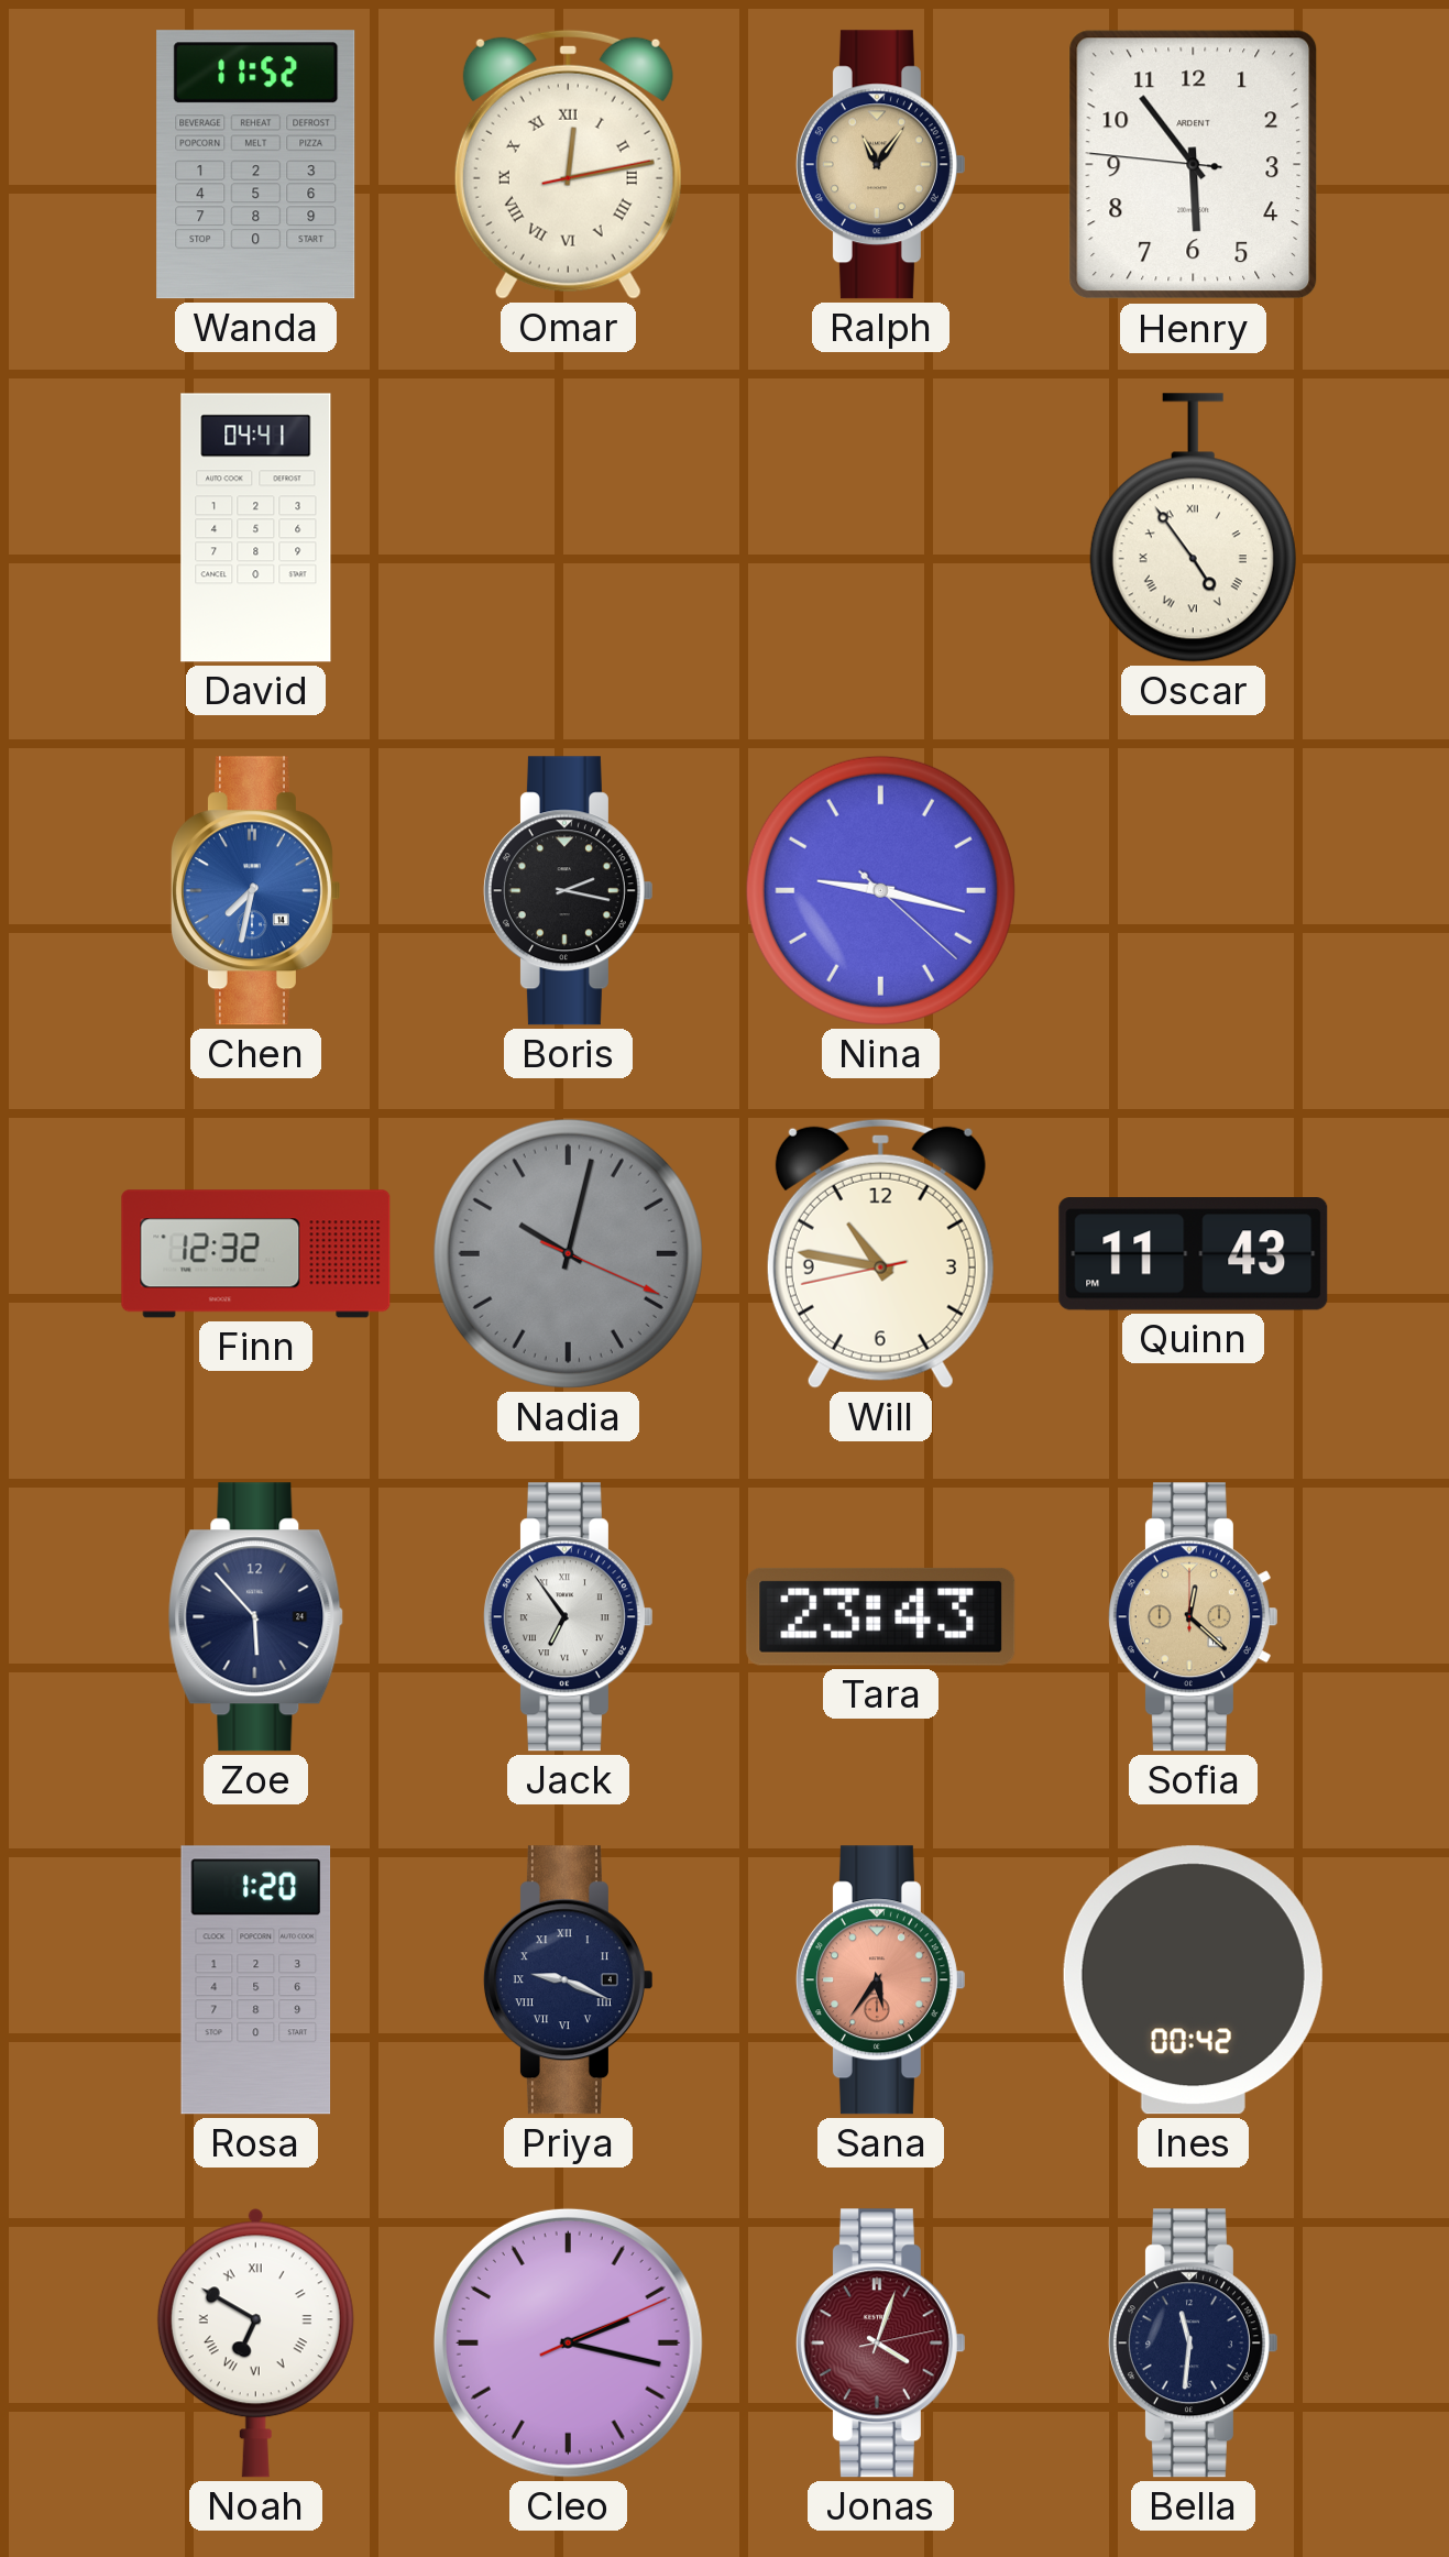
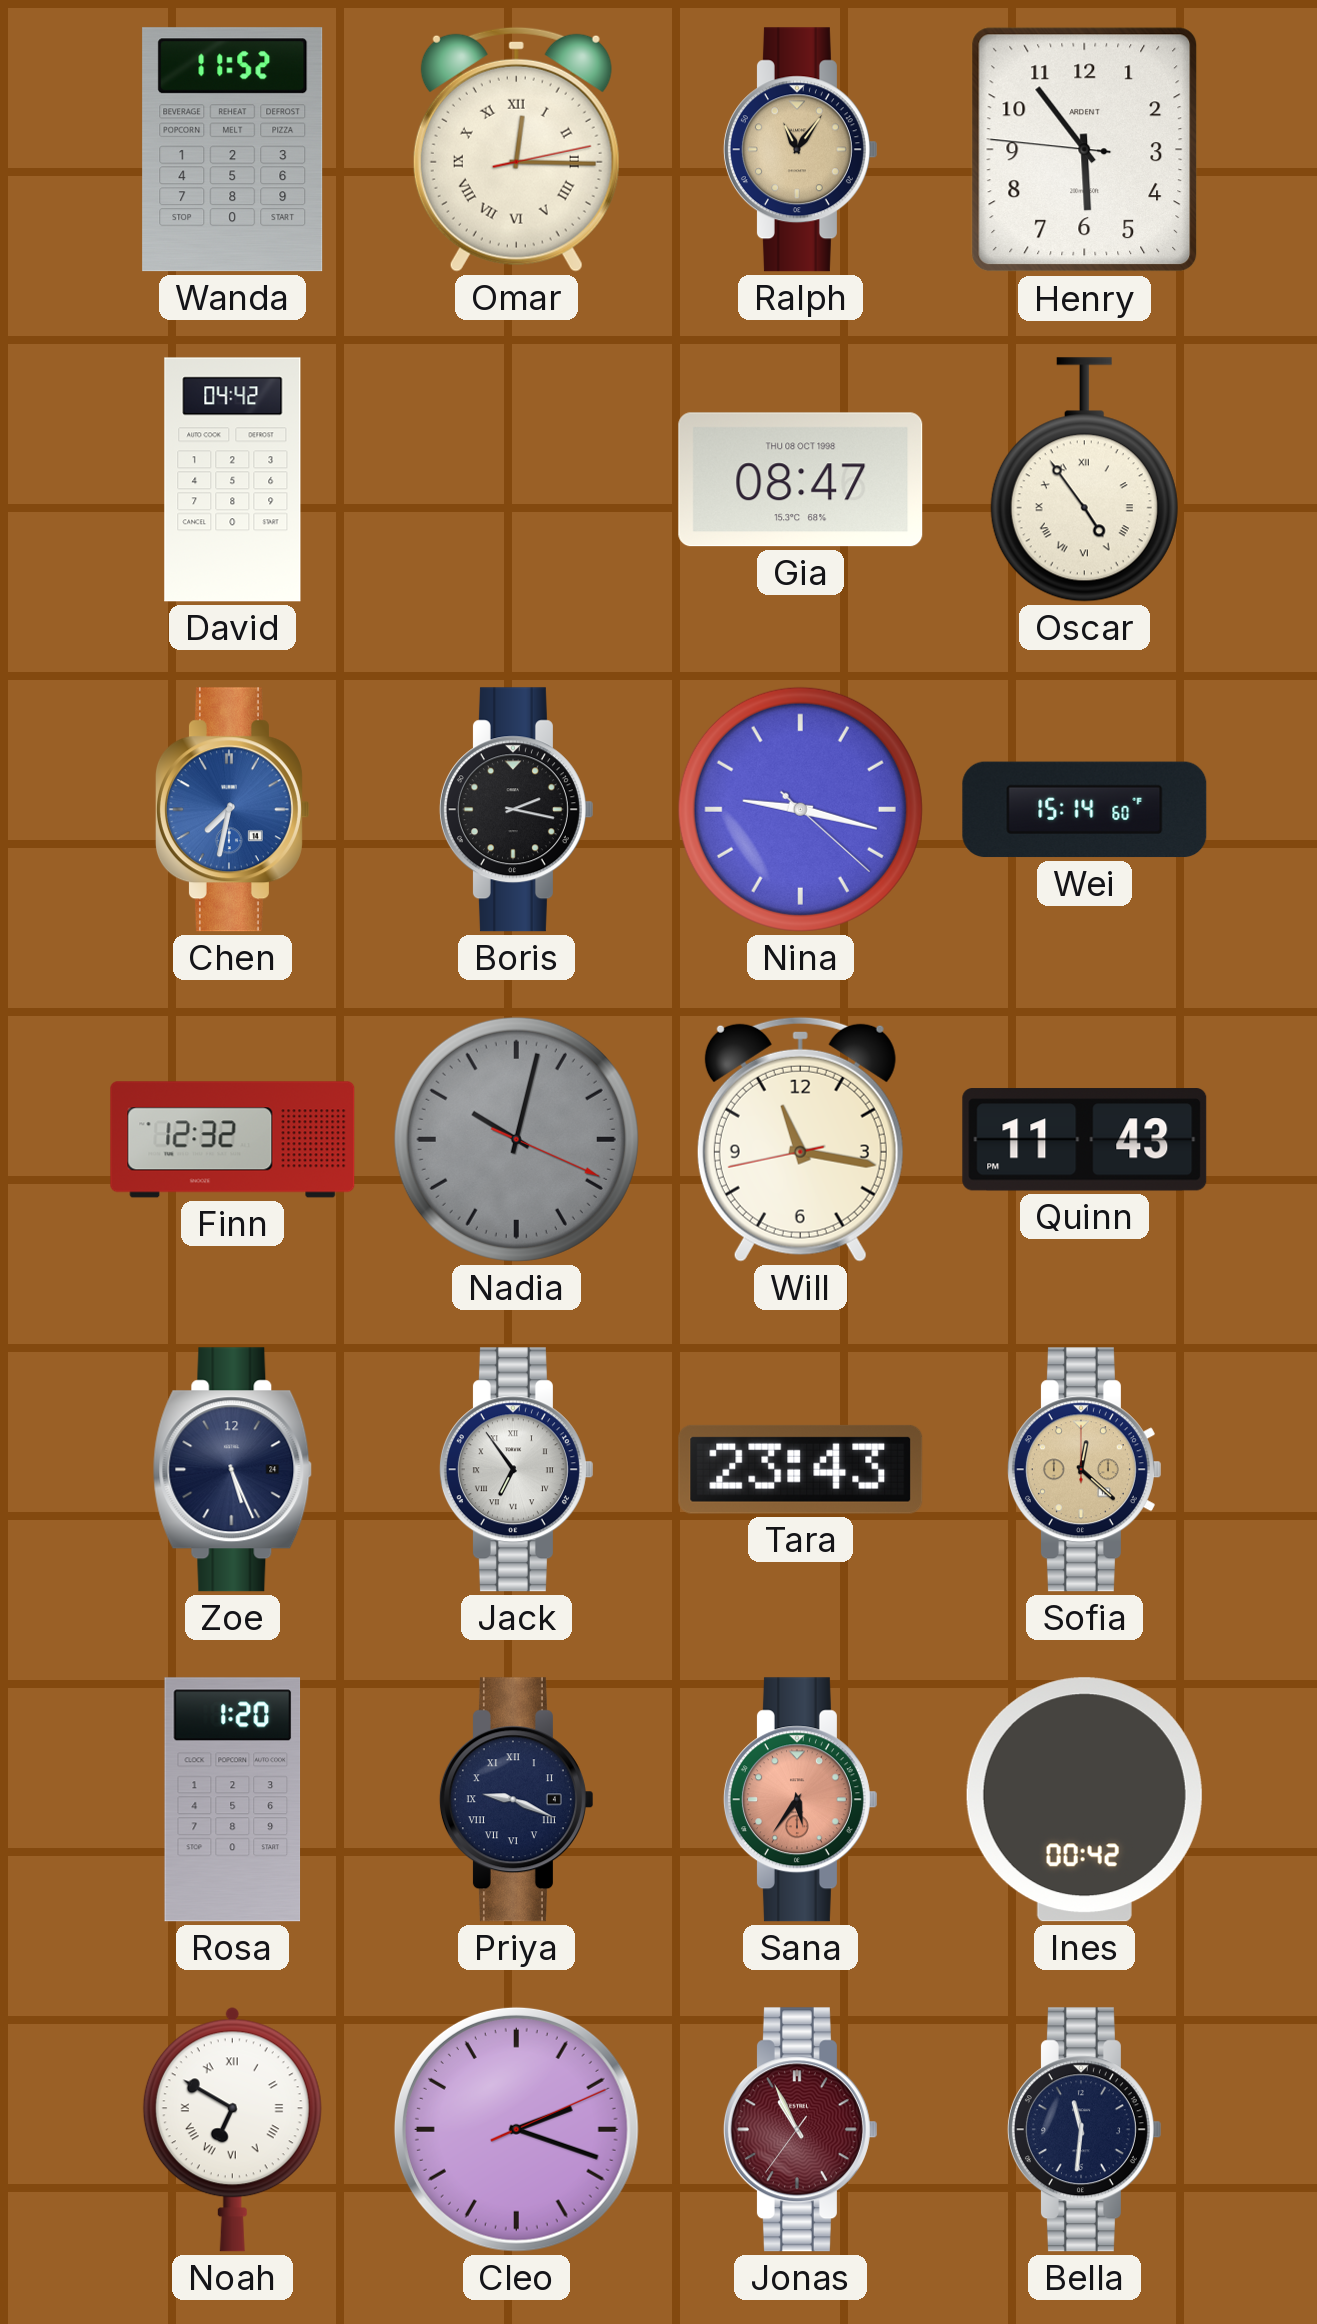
Omar: 12:13 -> 12:15
David: 04:41 -> 04:42
Gia: none -> 08:47
Wei: none -> 15:14
Will: 10:46 -> 11:16
Zoe: 5:53 -> 5:26
Cleo: 2:17 -> 2:18
Jonas: 4:03 -> 10:55
